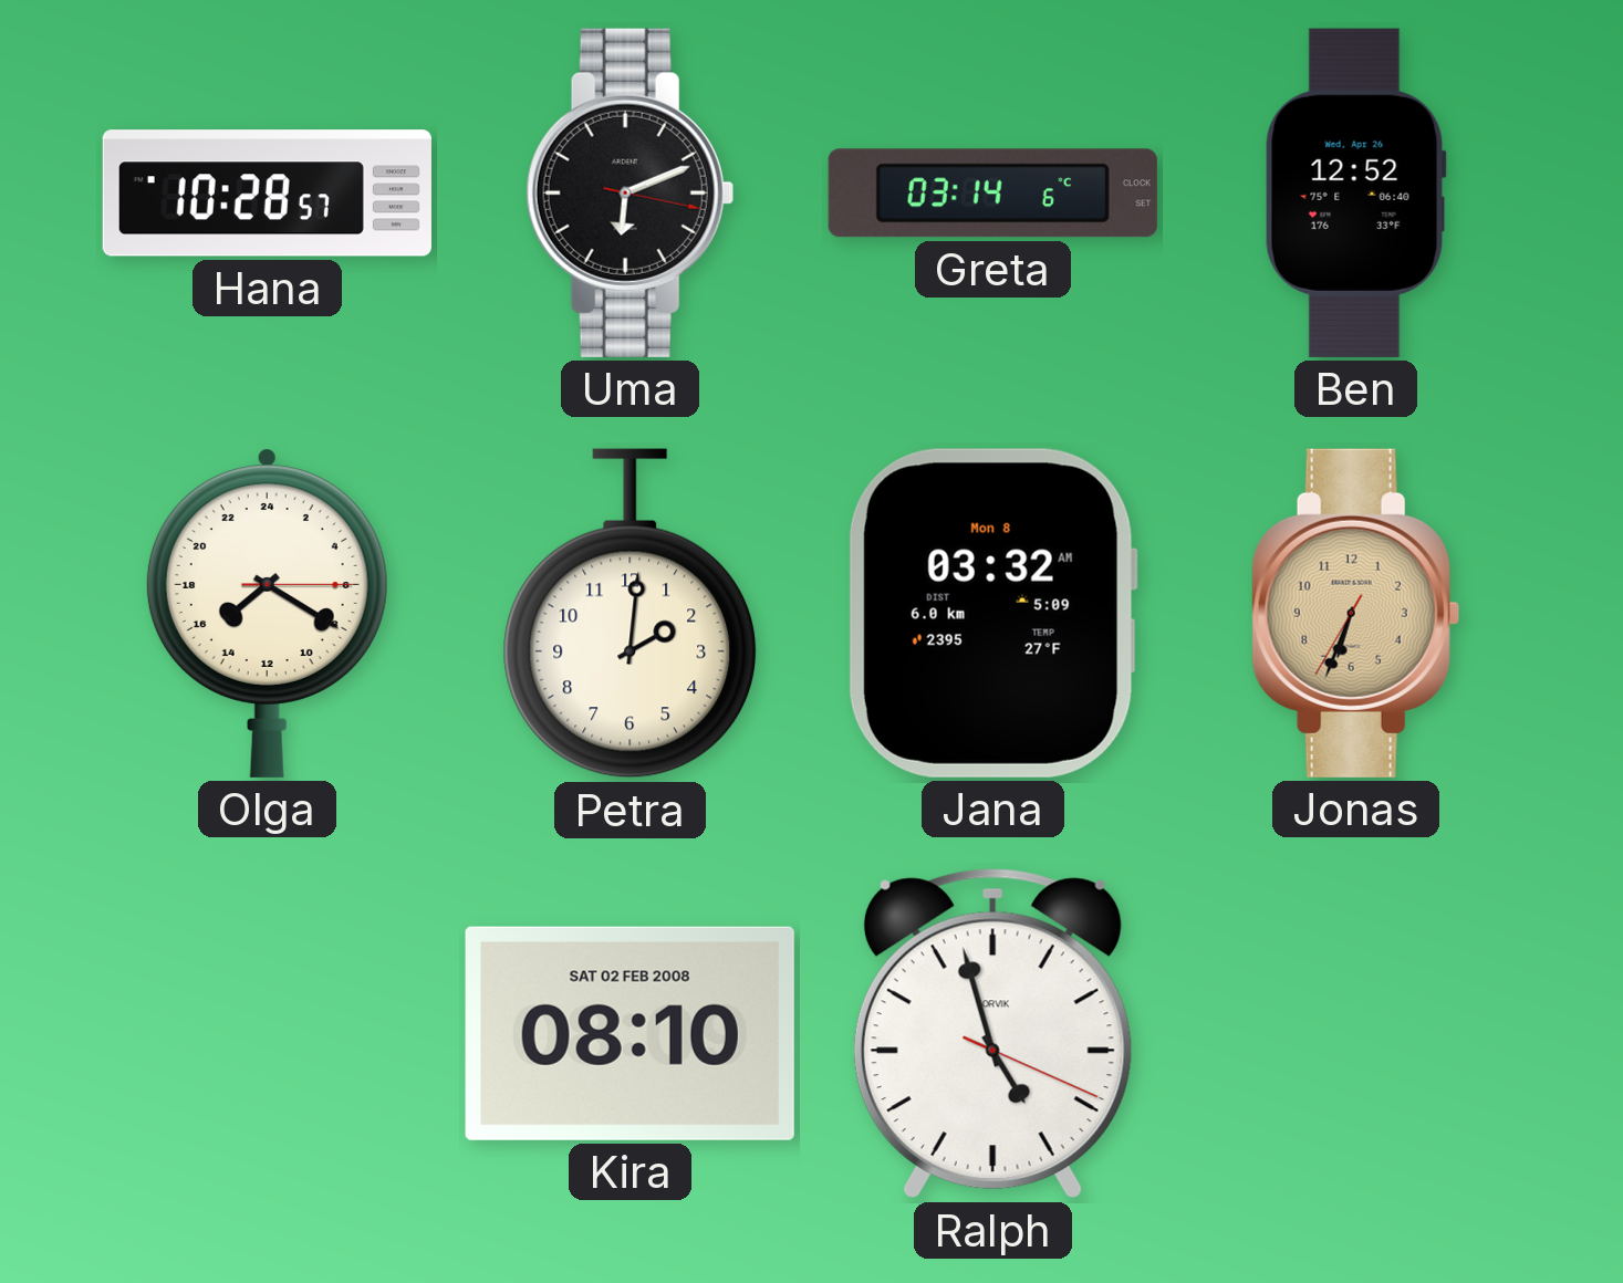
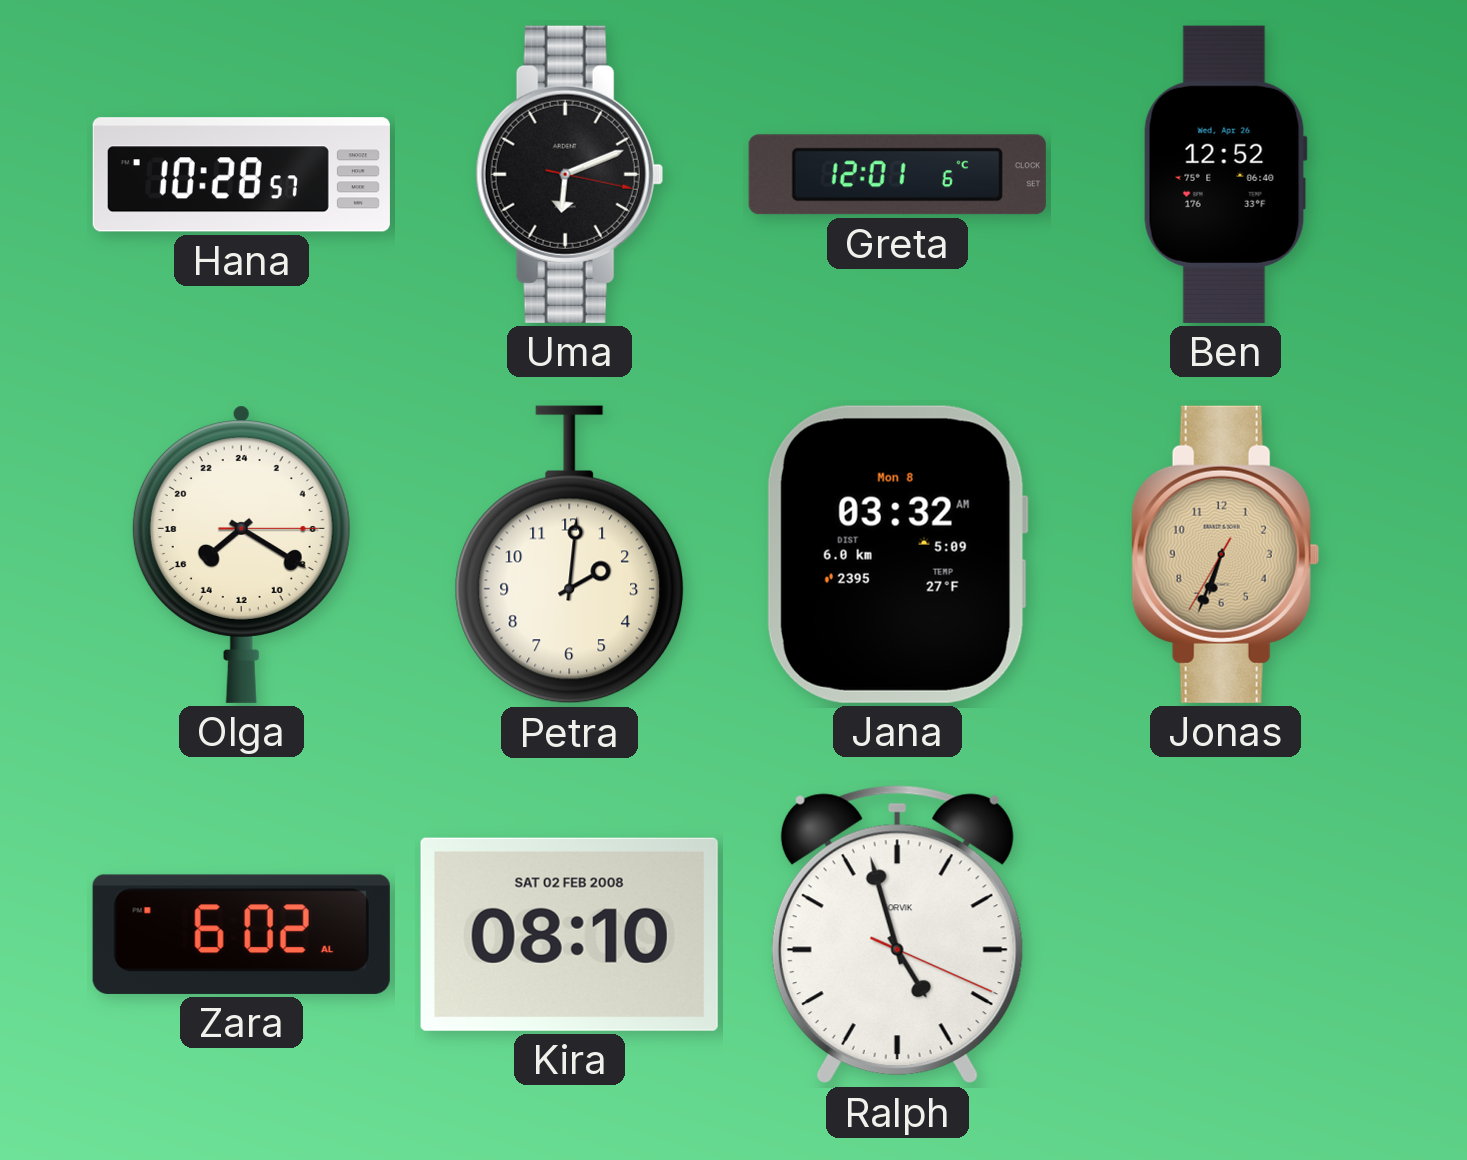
Greta: 03:14 -> 12:01
Zara: none -> 6:02
